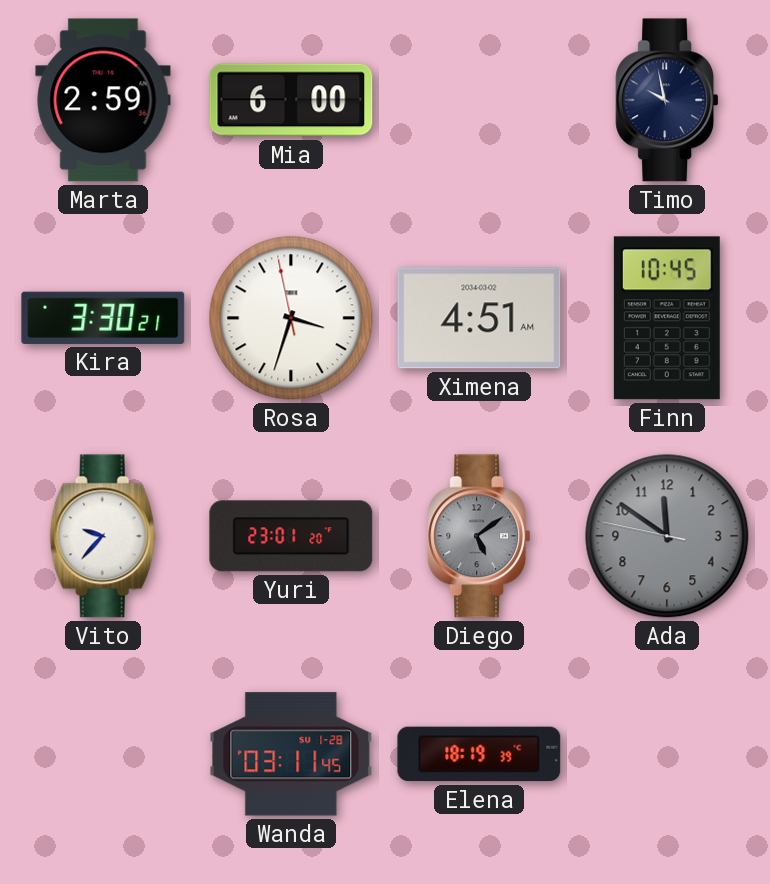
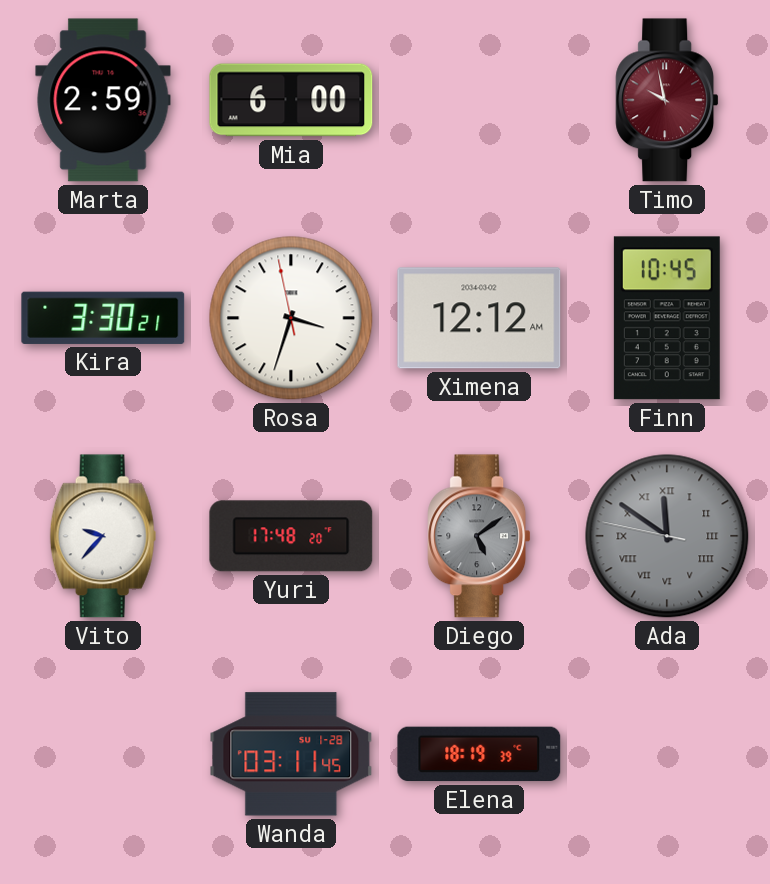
Timo dial: navy -> burgundy
Ximena: 4:51 -> 12:12
Yuri: 23:01 -> 17:48
Ada numerals: Arabic -> Roman
